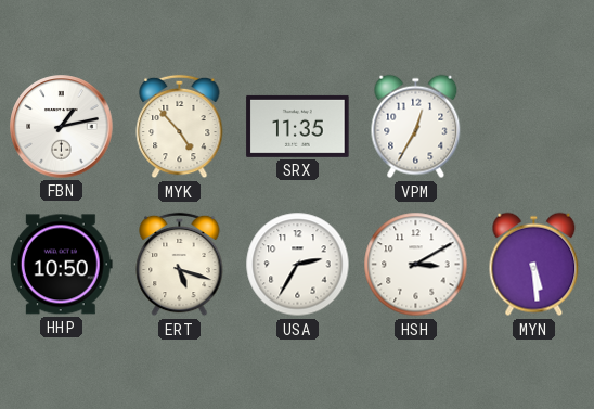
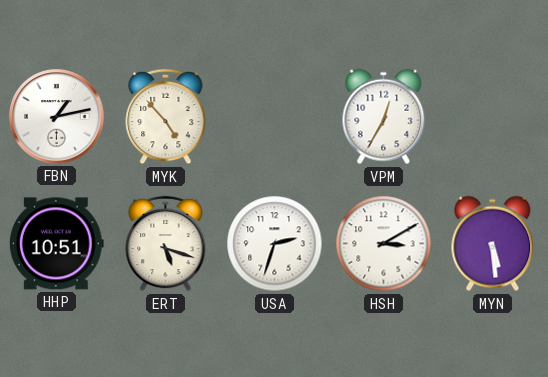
SRX: 11:35 -> none
HHP: 10:50 -> 10:51
USA: 2:35 -> 2:33
